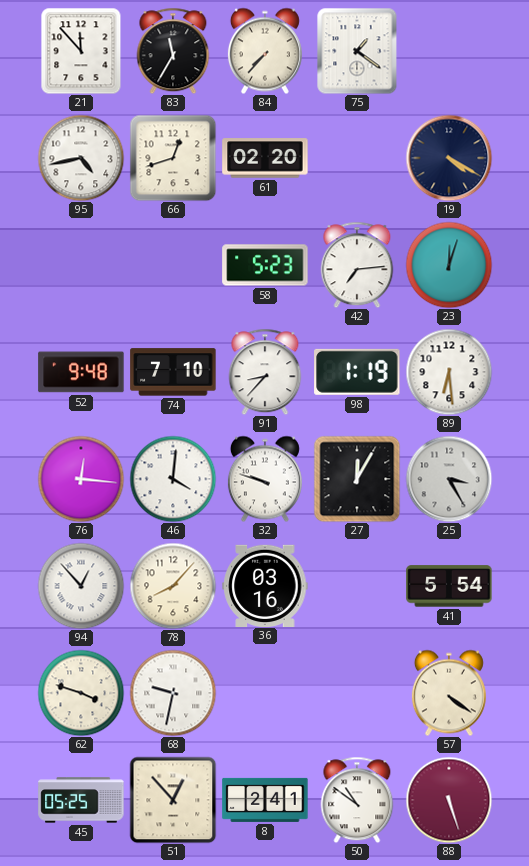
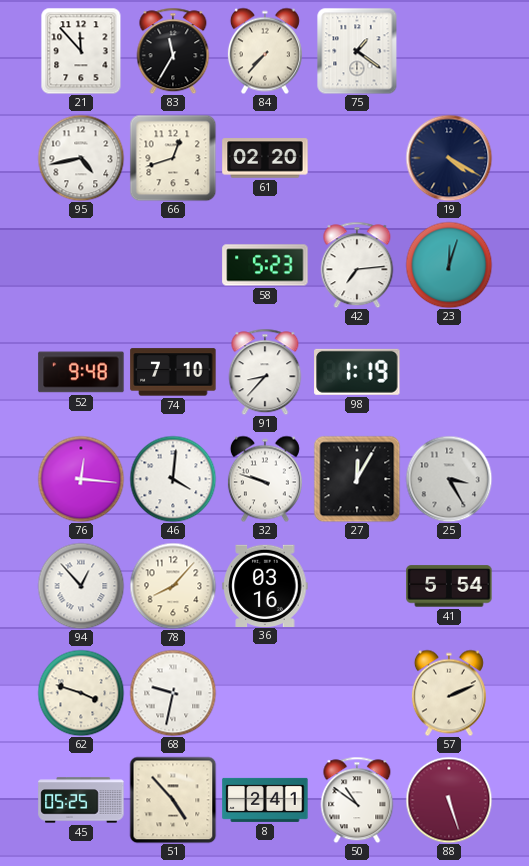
89: 6:29 -> none
57: 4:21 -> 2:11
51: 12:53 -> 4:53
